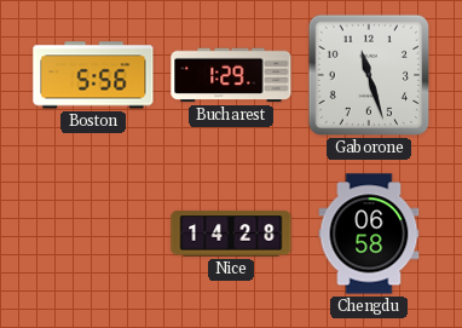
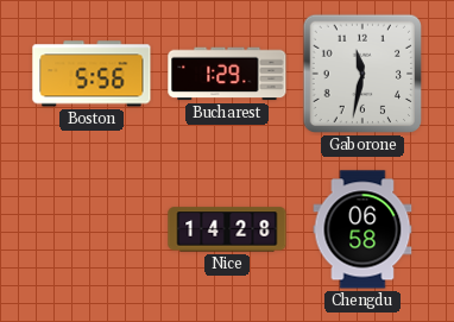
Gaborone: 11:27 -> 11:32
